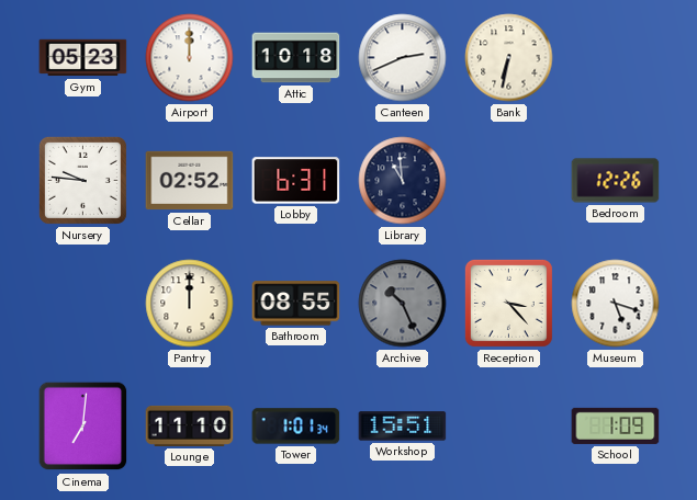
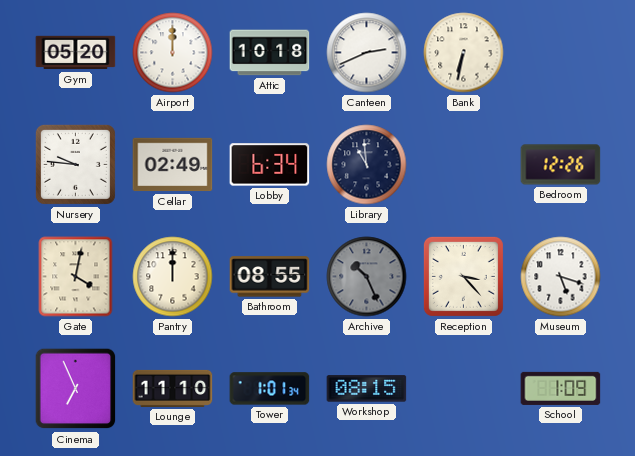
Gym: 05:23 -> 05:20
Cellar: 02:52 -> 02:49
Lobby: 6:31 -> 6:34
Gate: none -> 4:02
Cinema: 7:01 -> 6:56
Workshop: 15:51 -> 08:15
